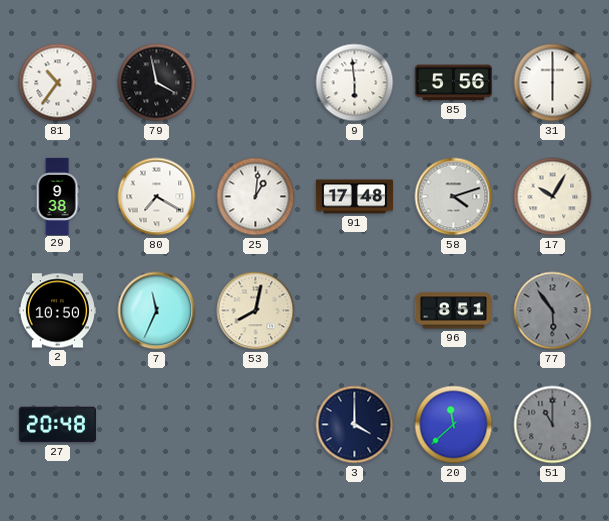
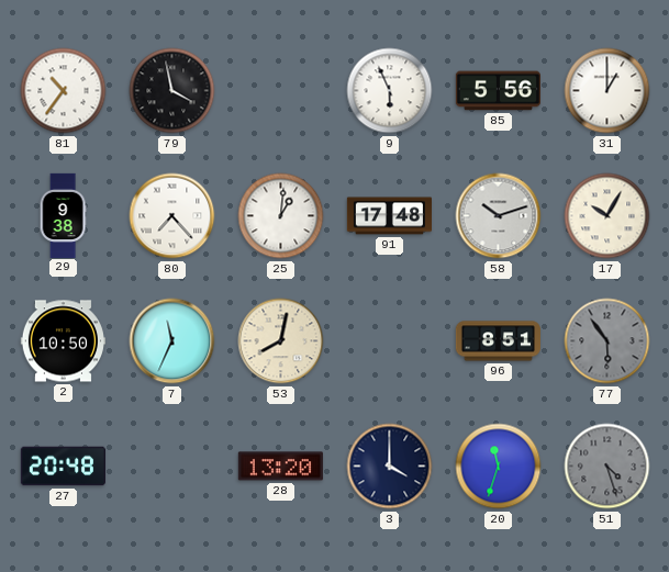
9: 5:59 -> 5:56
31: 6:00 -> 1:00
80: 7:20 -> 7:23
58: 4:12 -> 10:12
28: none -> 13:20
20: 11:38 -> 11:33
51: 11:00 -> 4:27
